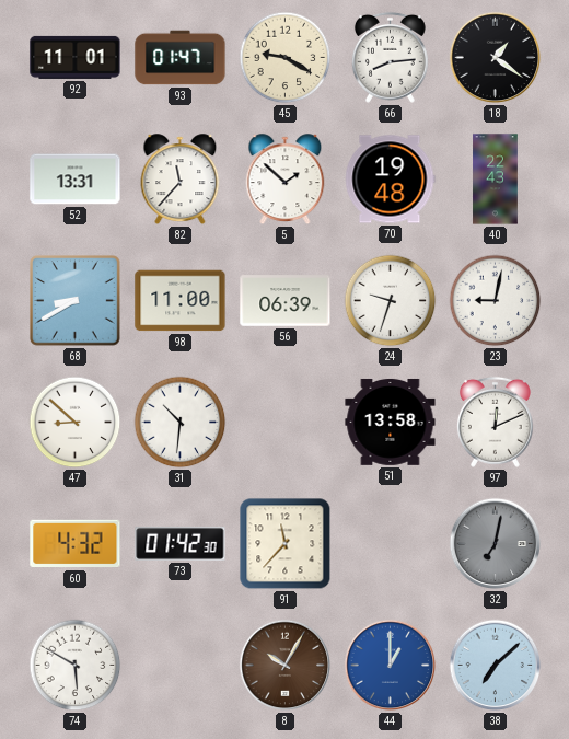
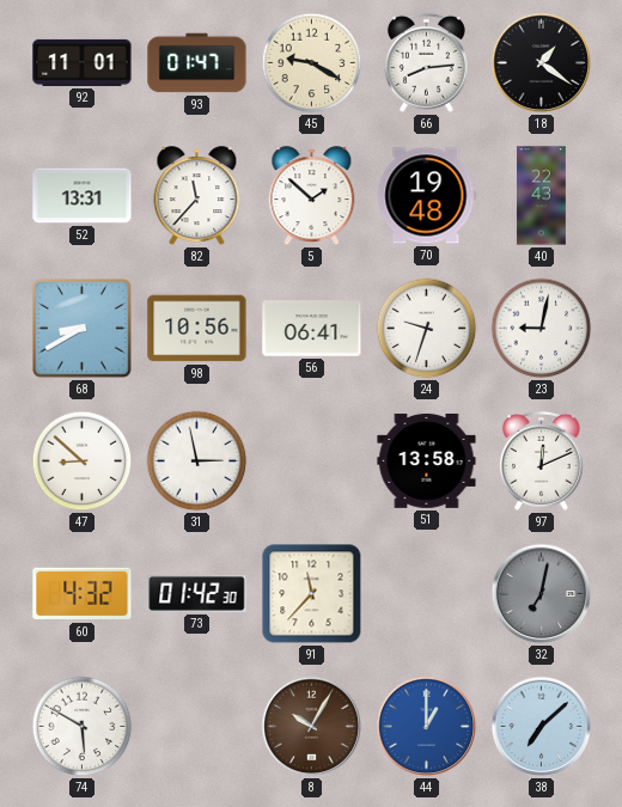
98: 11:00 -> 10:56
56: 06:39 -> 06:41
31: 10:31 -> 2:58
